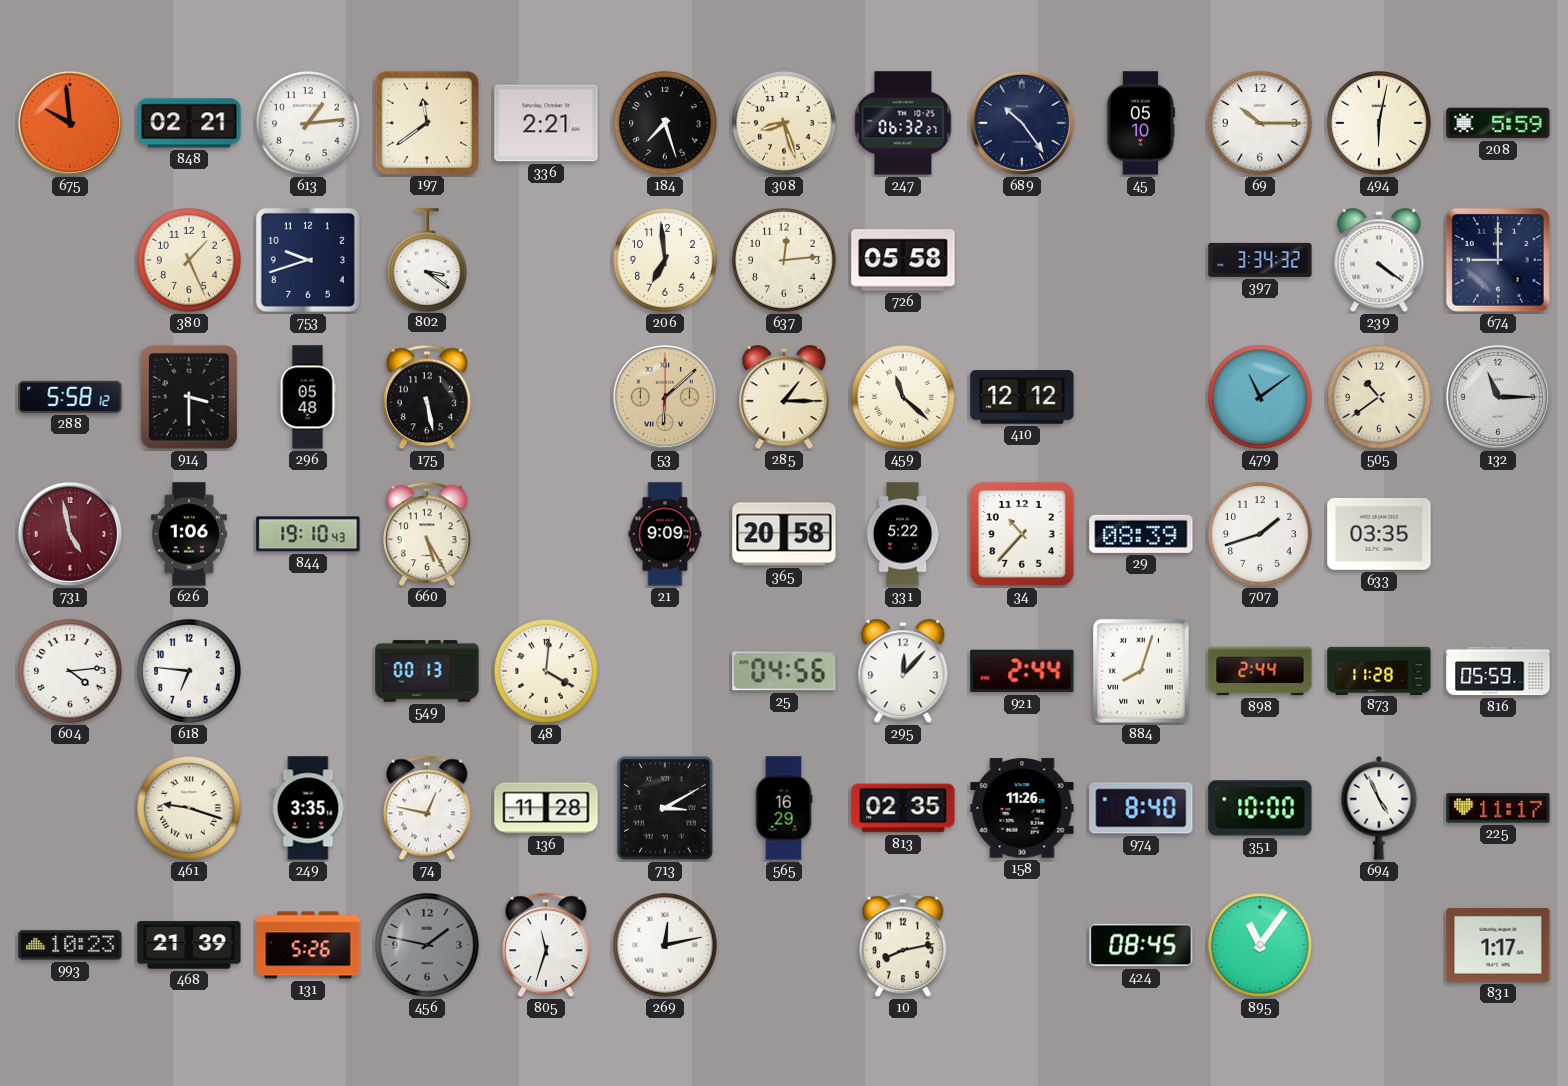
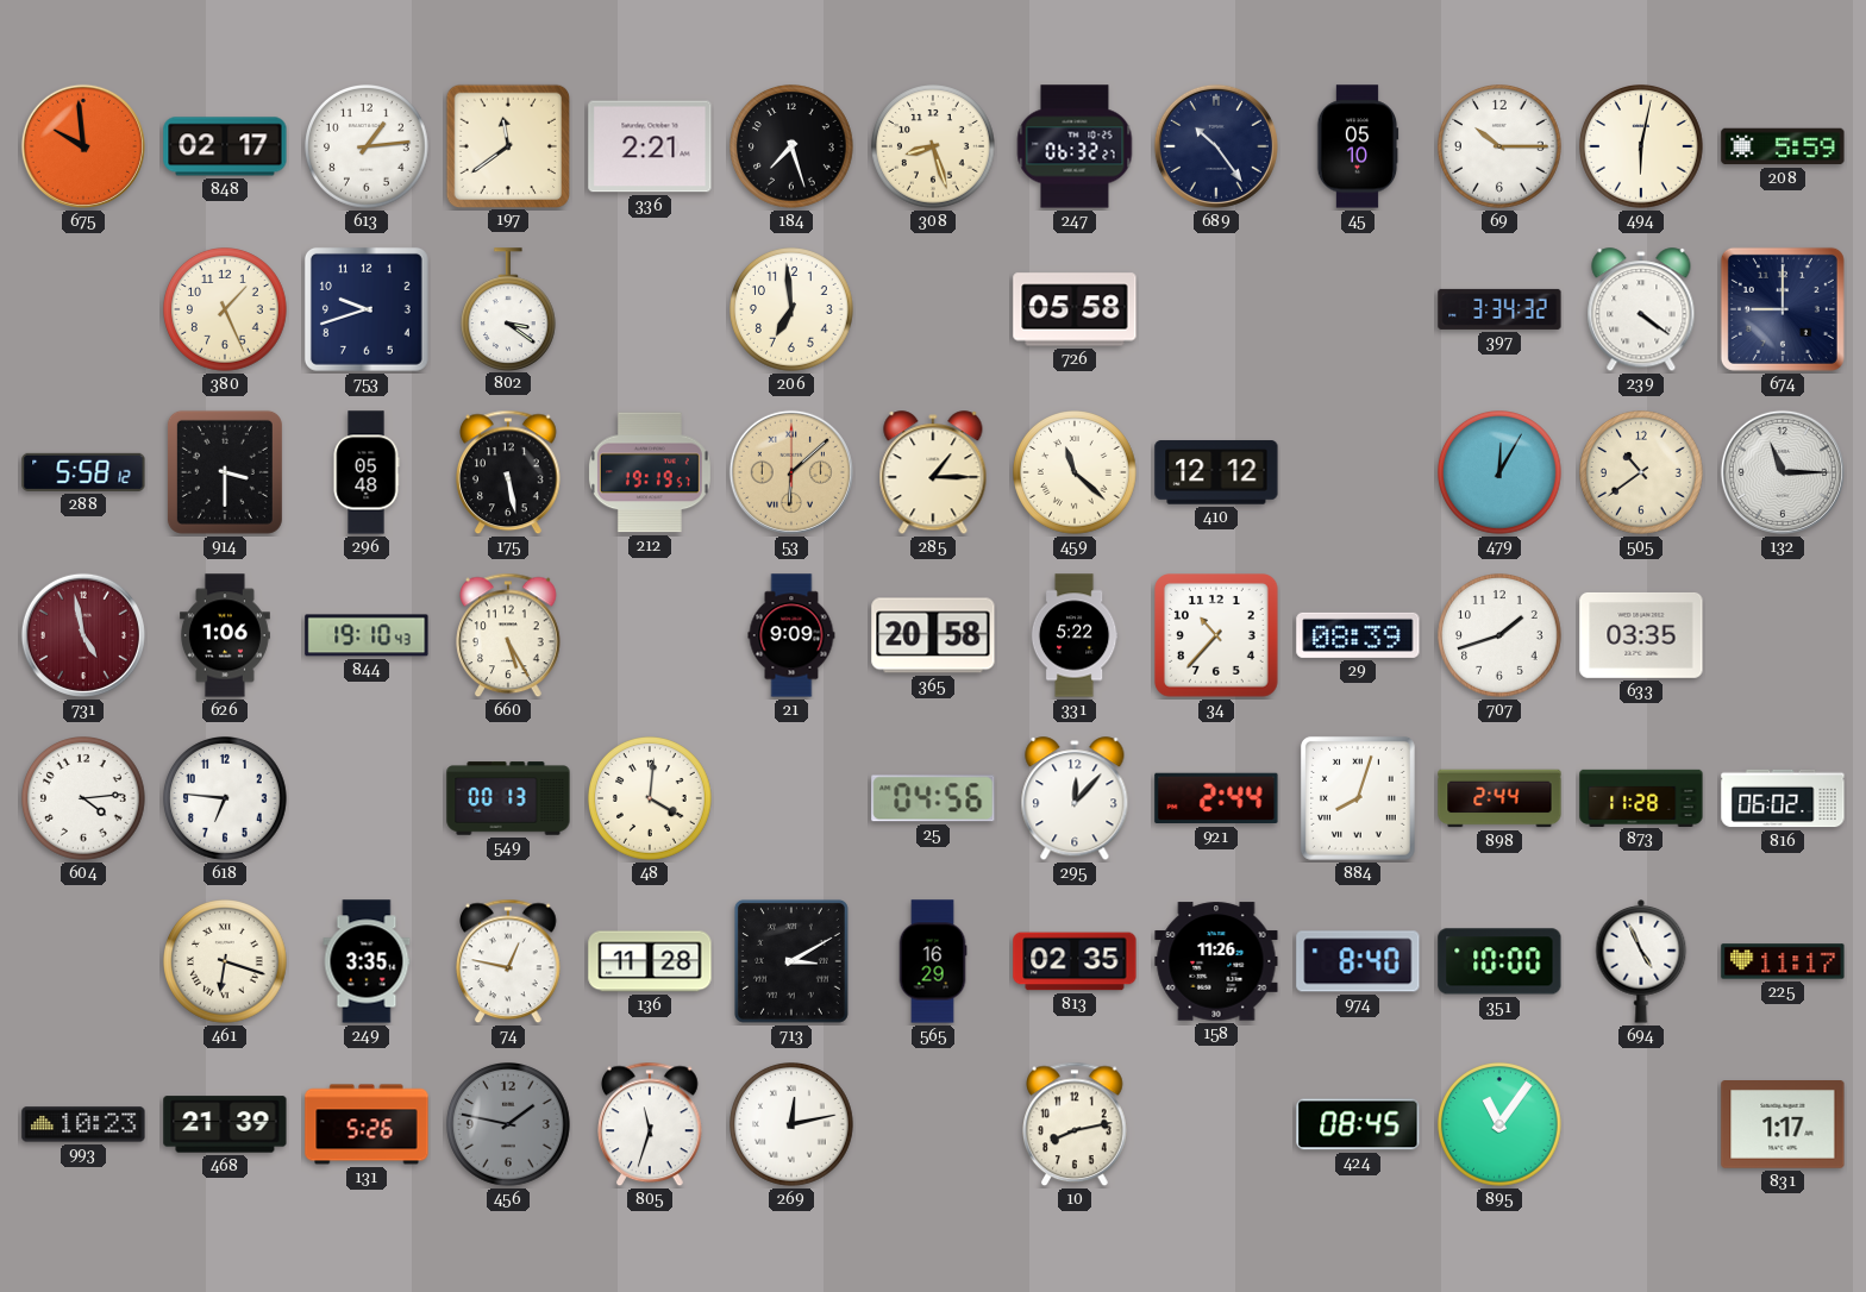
848: 02:21 -> 02:17
637: 12:14 -> none
212: none -> 19:19
479: 11:09 -> 12:05
816: 05:59 -> 06:02
461: 9:18 -> 6:18
